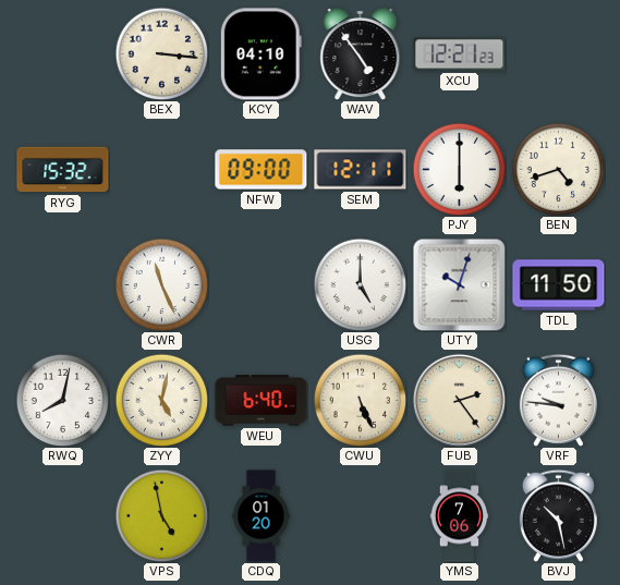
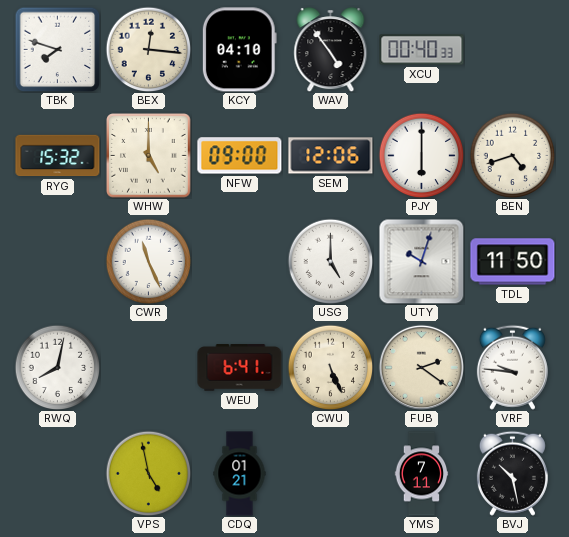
TBK: none -> 7:48
BEX: 3:16 -> 12:16
XCU: 12:21 -> 00:40
WHW: none -> 5:00
SEM: 12:11 -> 12:06
ZYY: 5:02 -> none
WEU: 6:40 -> 6:41
FUB: 2:24 -> 2:21
CDQ: 01:20 -> 01:21
YMS: 7:06 -> 7:11
